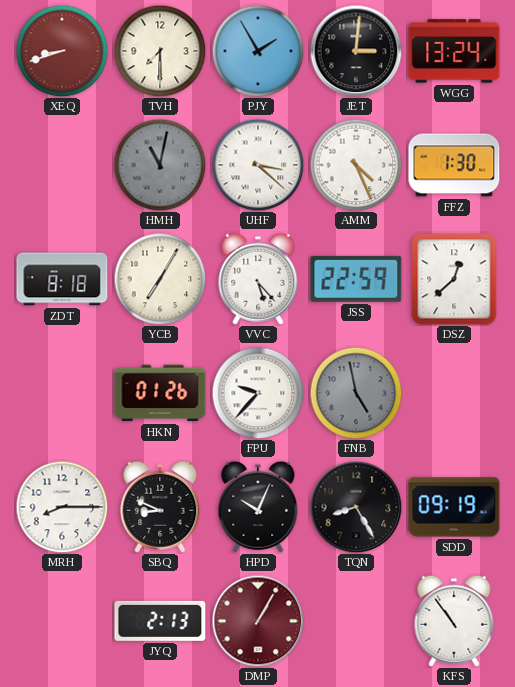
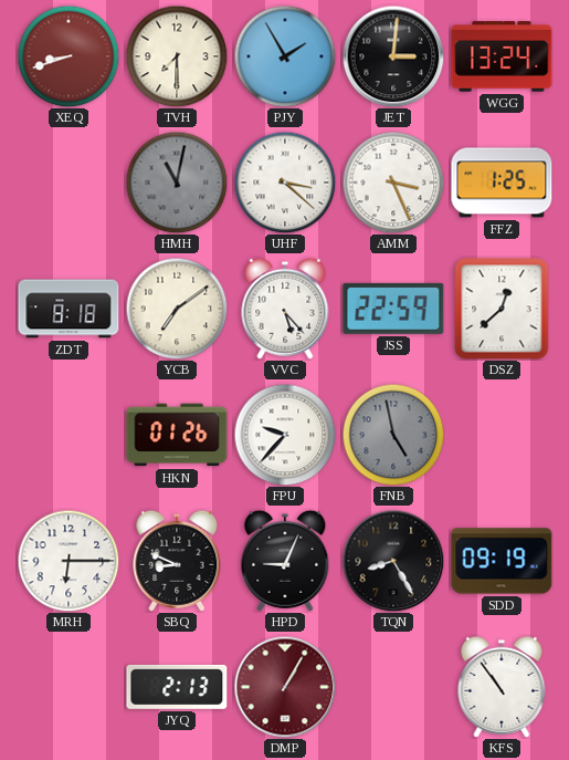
AMM: 4:26 -> 3:26
FFZ: 1:30 -> 1:25
YCB: 7:05 -> 7:09
MRH: 8:15 -> 6:15
HPD: 10:04 -> 9:04
